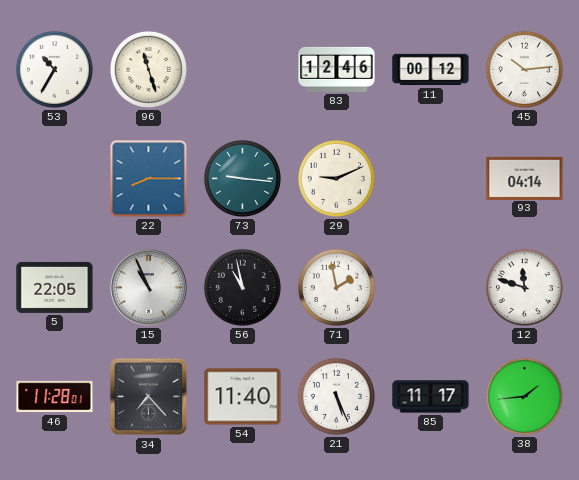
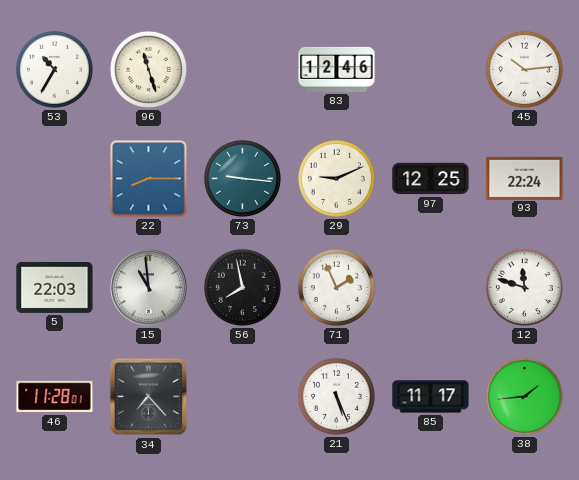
11: 00:12 -> none
97: none -> 12:25
93: 04:14 -> 22:24
5: 22:05 -> 22:03
15: 10:56 -> 10:59
56: 10:58 -> 7:58
71: 1:58 -> 1:56
54: 11:40 -> none
